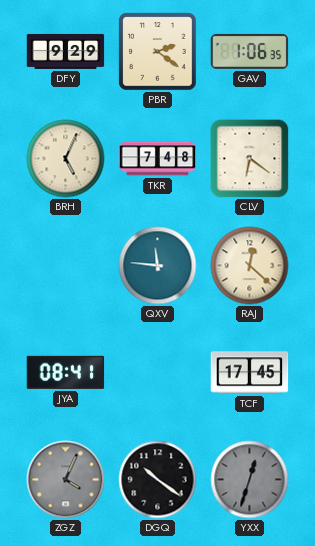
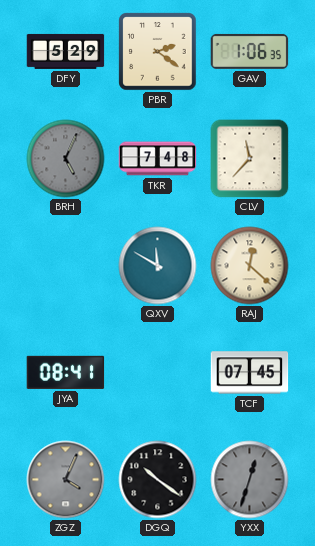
DFY: 9:29 -> 5:29
BRH dial: cream -> grey
CLV: 6:21 -> 11:37
QXV: 11:46 -> 11:50
TCF: 17:45 -> 07:45
